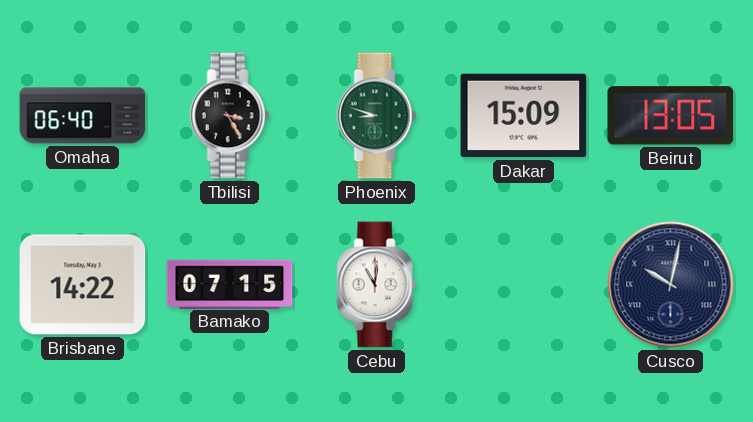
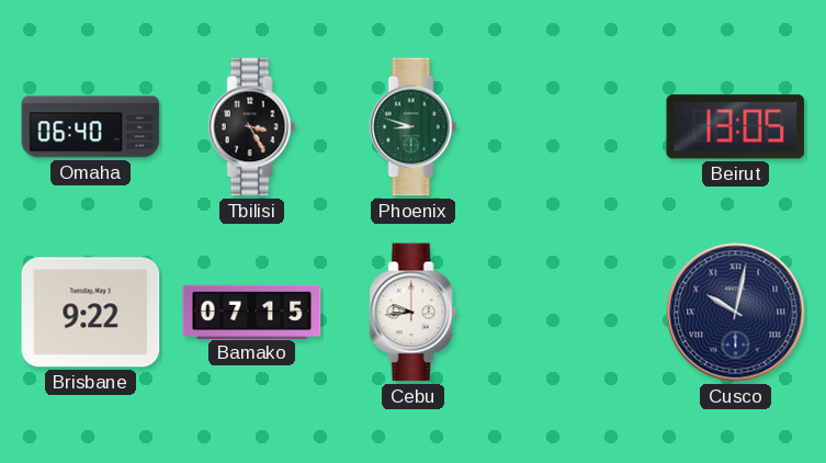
Dakar: 15:09 -> none
Brisbane: 14:22 -> 9:22
Cebu: 11:01 -> 9:44
